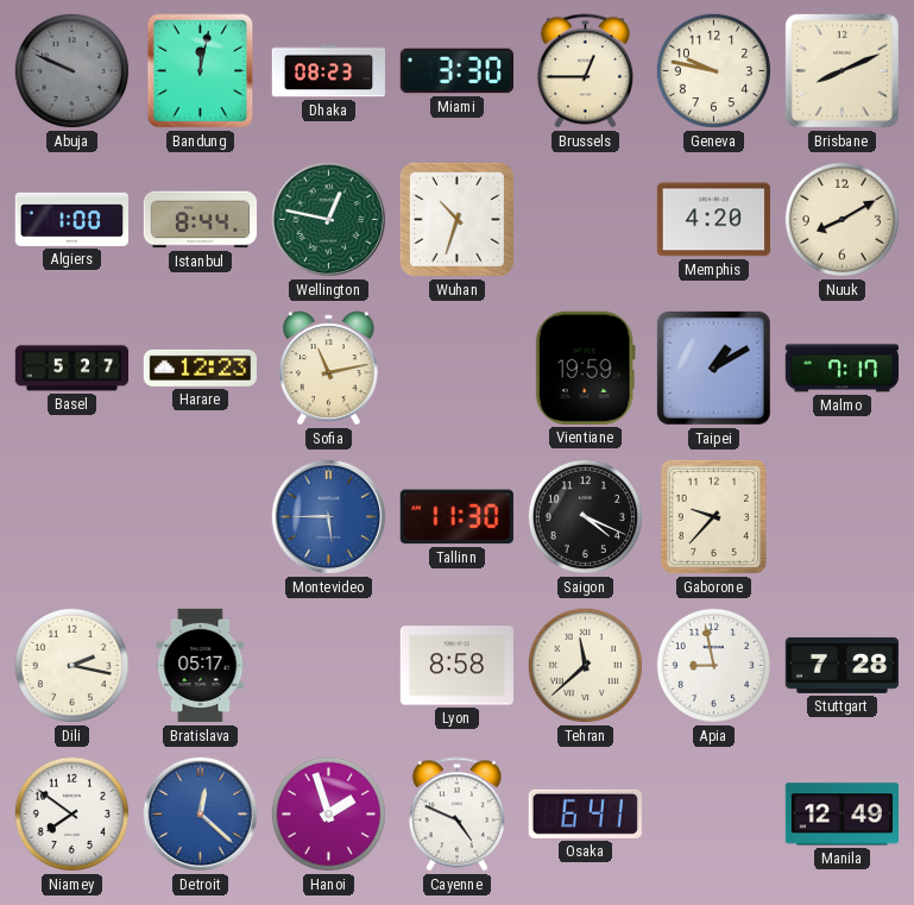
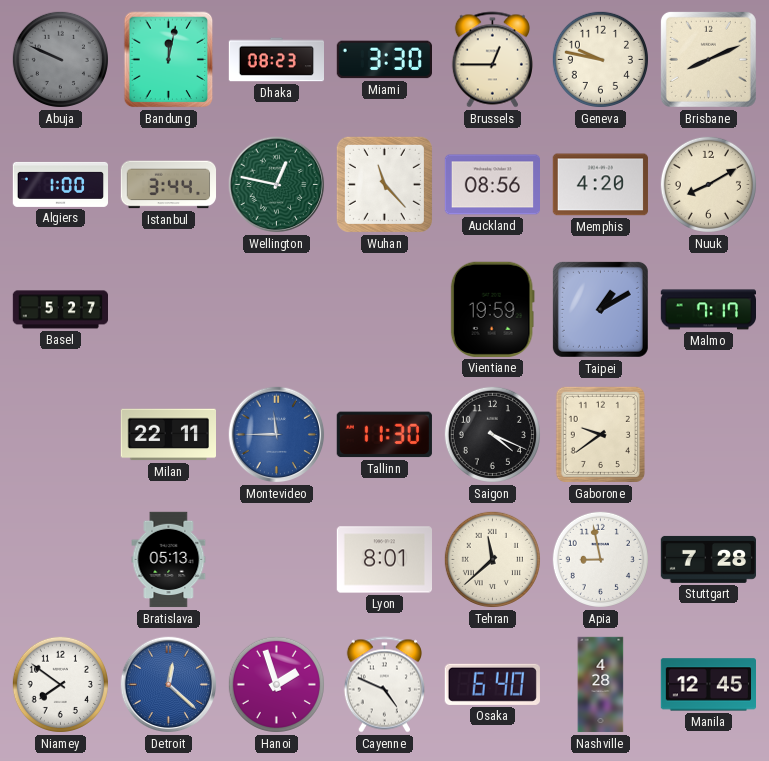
Istanbul: 8:44 -> 3:44
Wuhan: 10:33 -> 11:23
Auckland: none -> 08:56
Harare: 12:23 -> none
Sofia: 11:13 -> none
Milan: none -> 22:11
Montevideo: 5:45 -> 11:45
Gaborone: 9:37 -> 9:39
Dili: 2:17 -> none
Bratislava: 05:17 -> 05:13
Lyon: 8:58 -> 8:01
Osaka: 6:41 -> 6:40
Nashville: none -> 4:28
Manila: 12:49 -> 12:45
